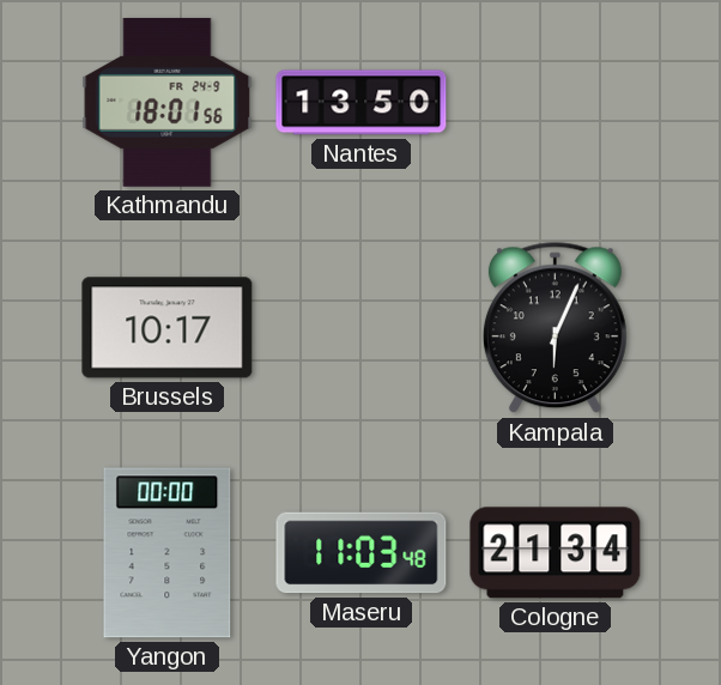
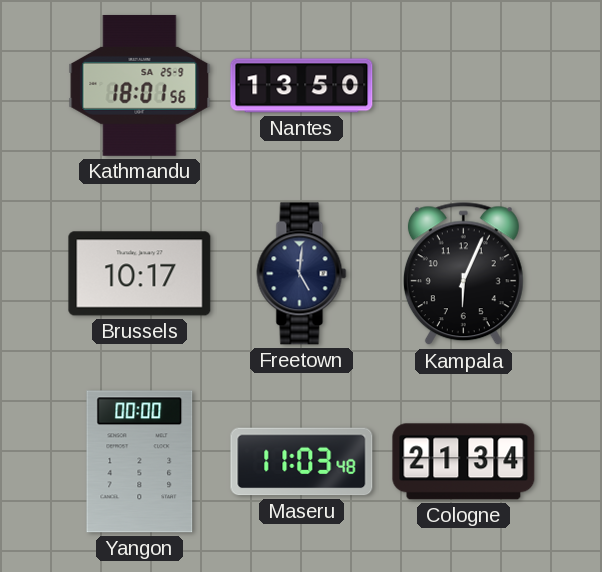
Kathmandu date: FR 24-9 -> SA 25-9
Freetown: none -> 5:01
